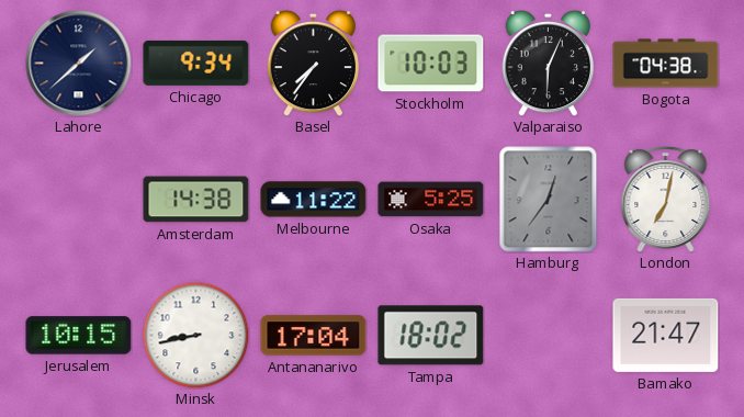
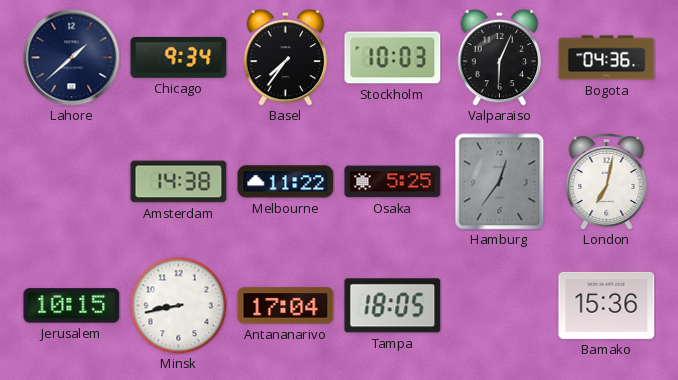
Bogota: 04:38 -> 04:36
Tampa: 18:02 -> 18:05
Bamako: 21:47 -> 15:36
